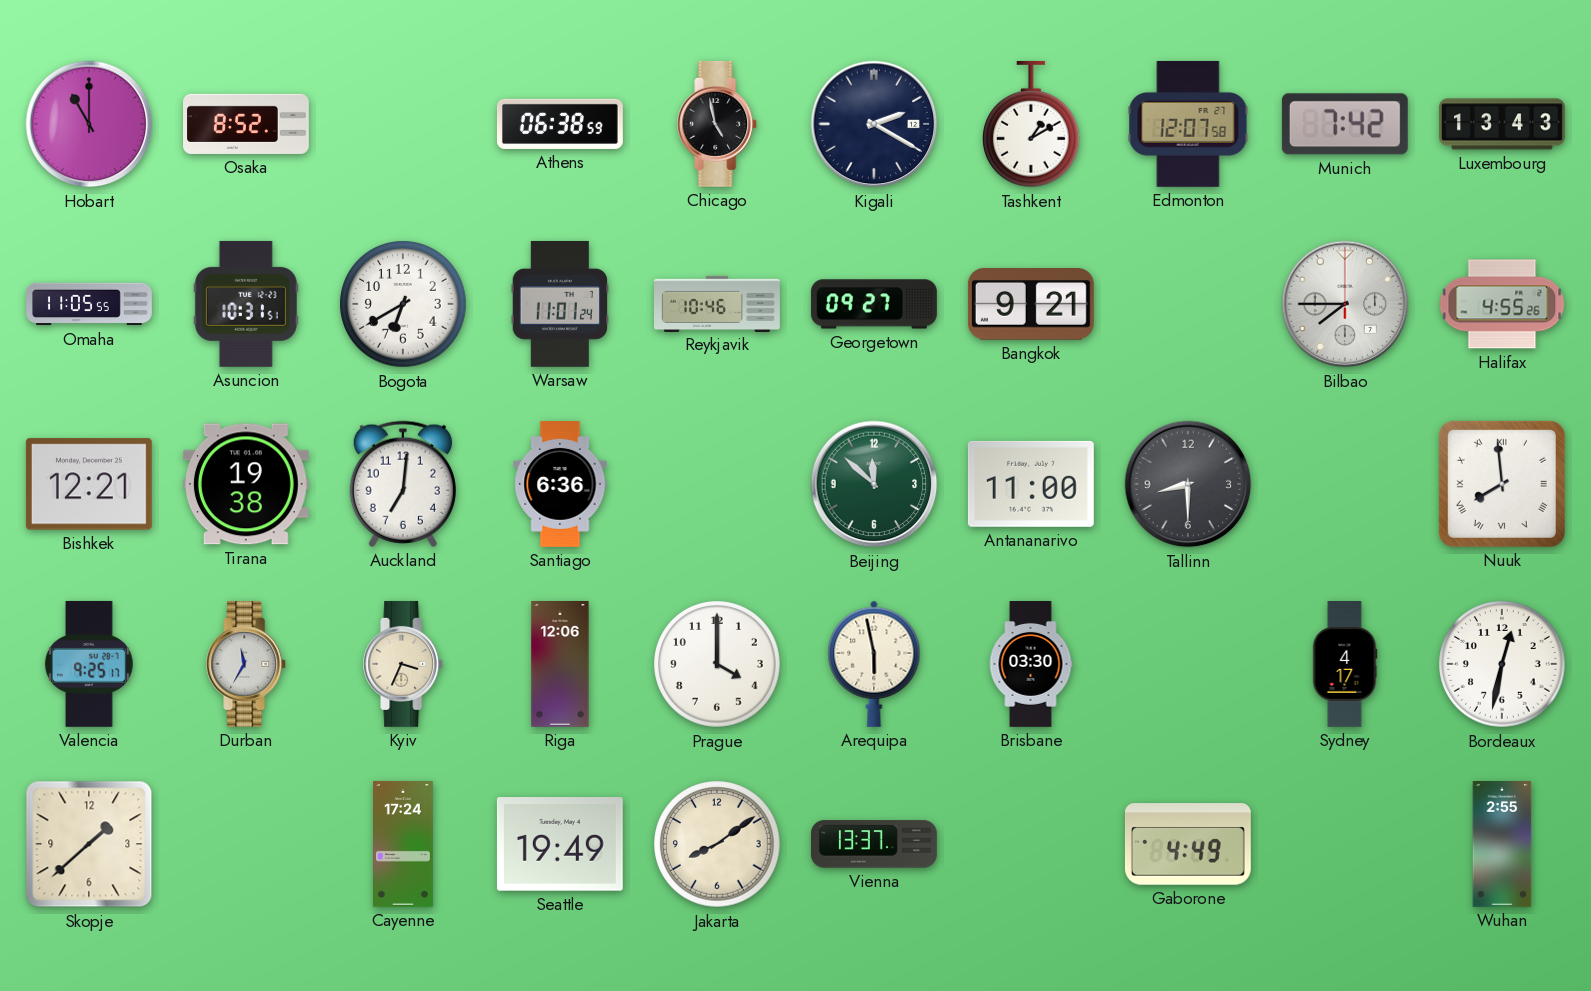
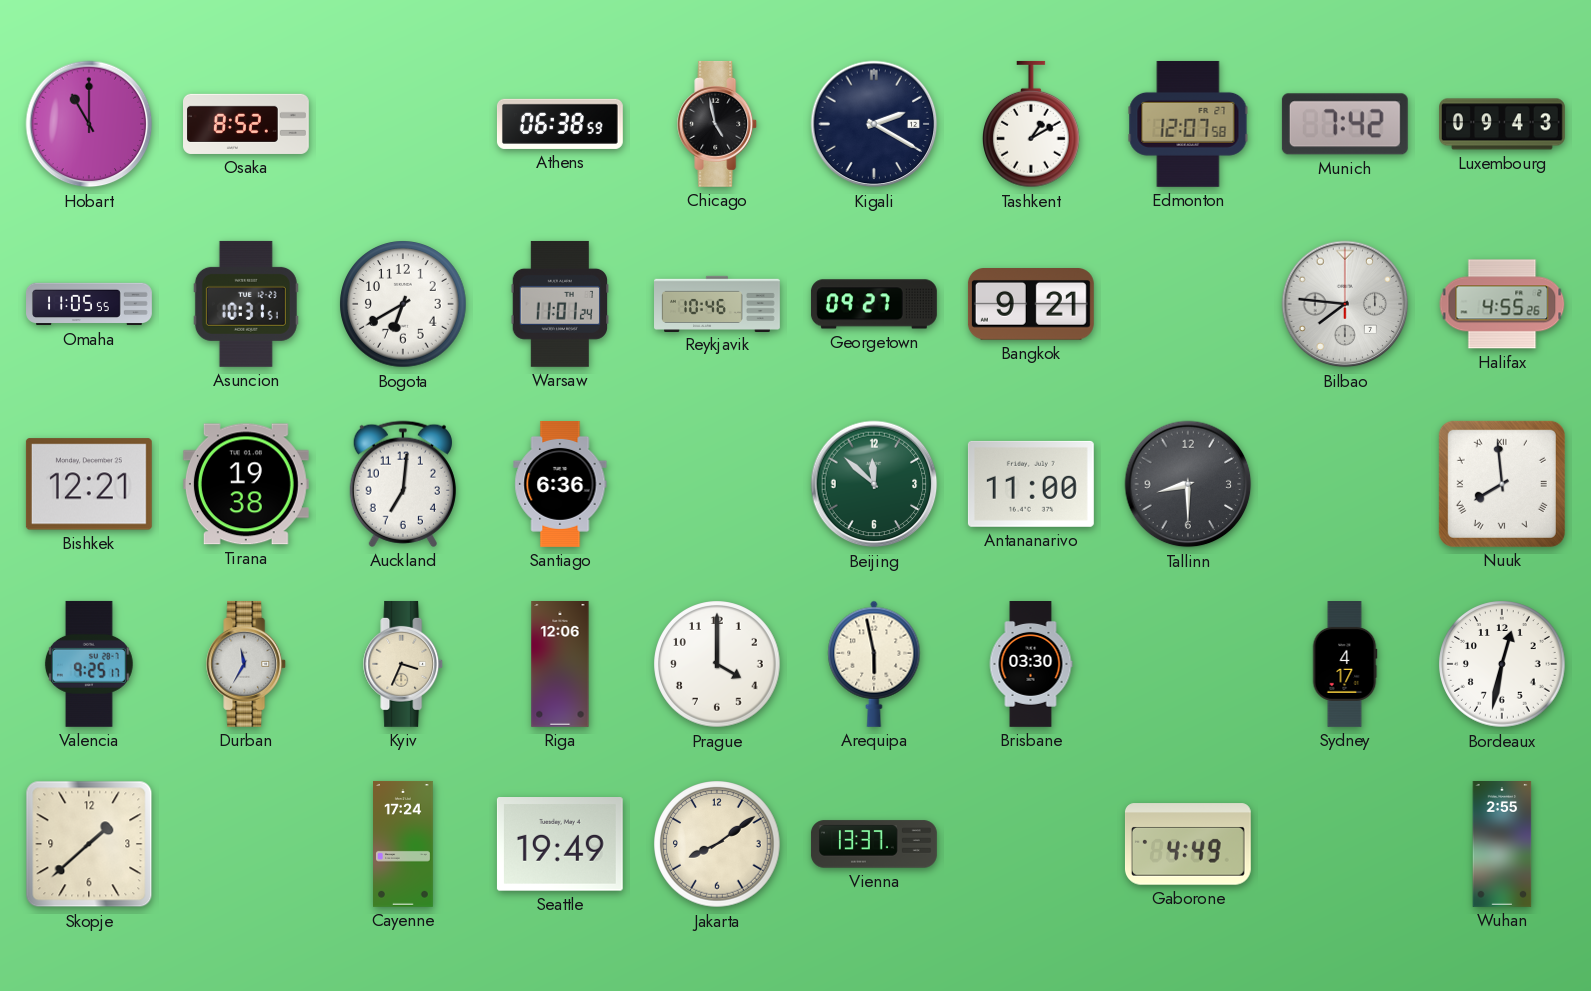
Luxembourg: 13:43 -> 09:43
Bilbao: 7:45 -> 7:46
